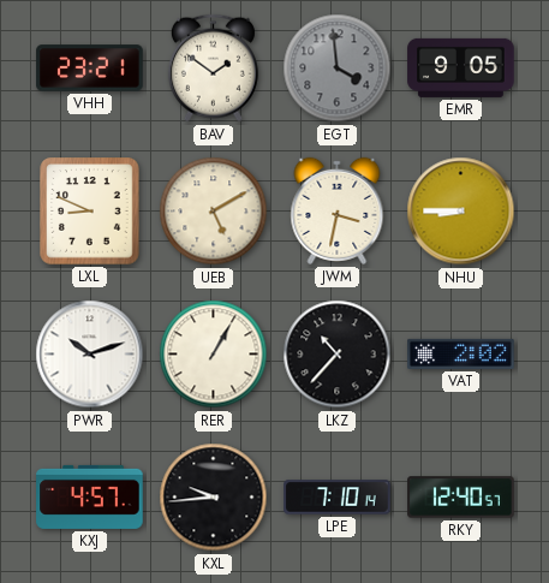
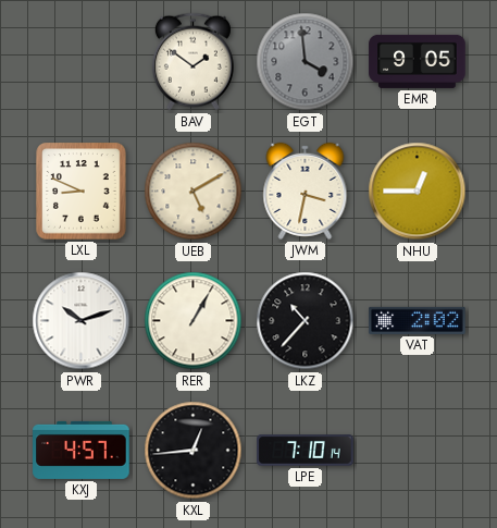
VHH: 23:21 -> none
NHU: 8:45 -> 12:45
KXL: 9:44 -> 12:44
RKY: 12:40 -> none
